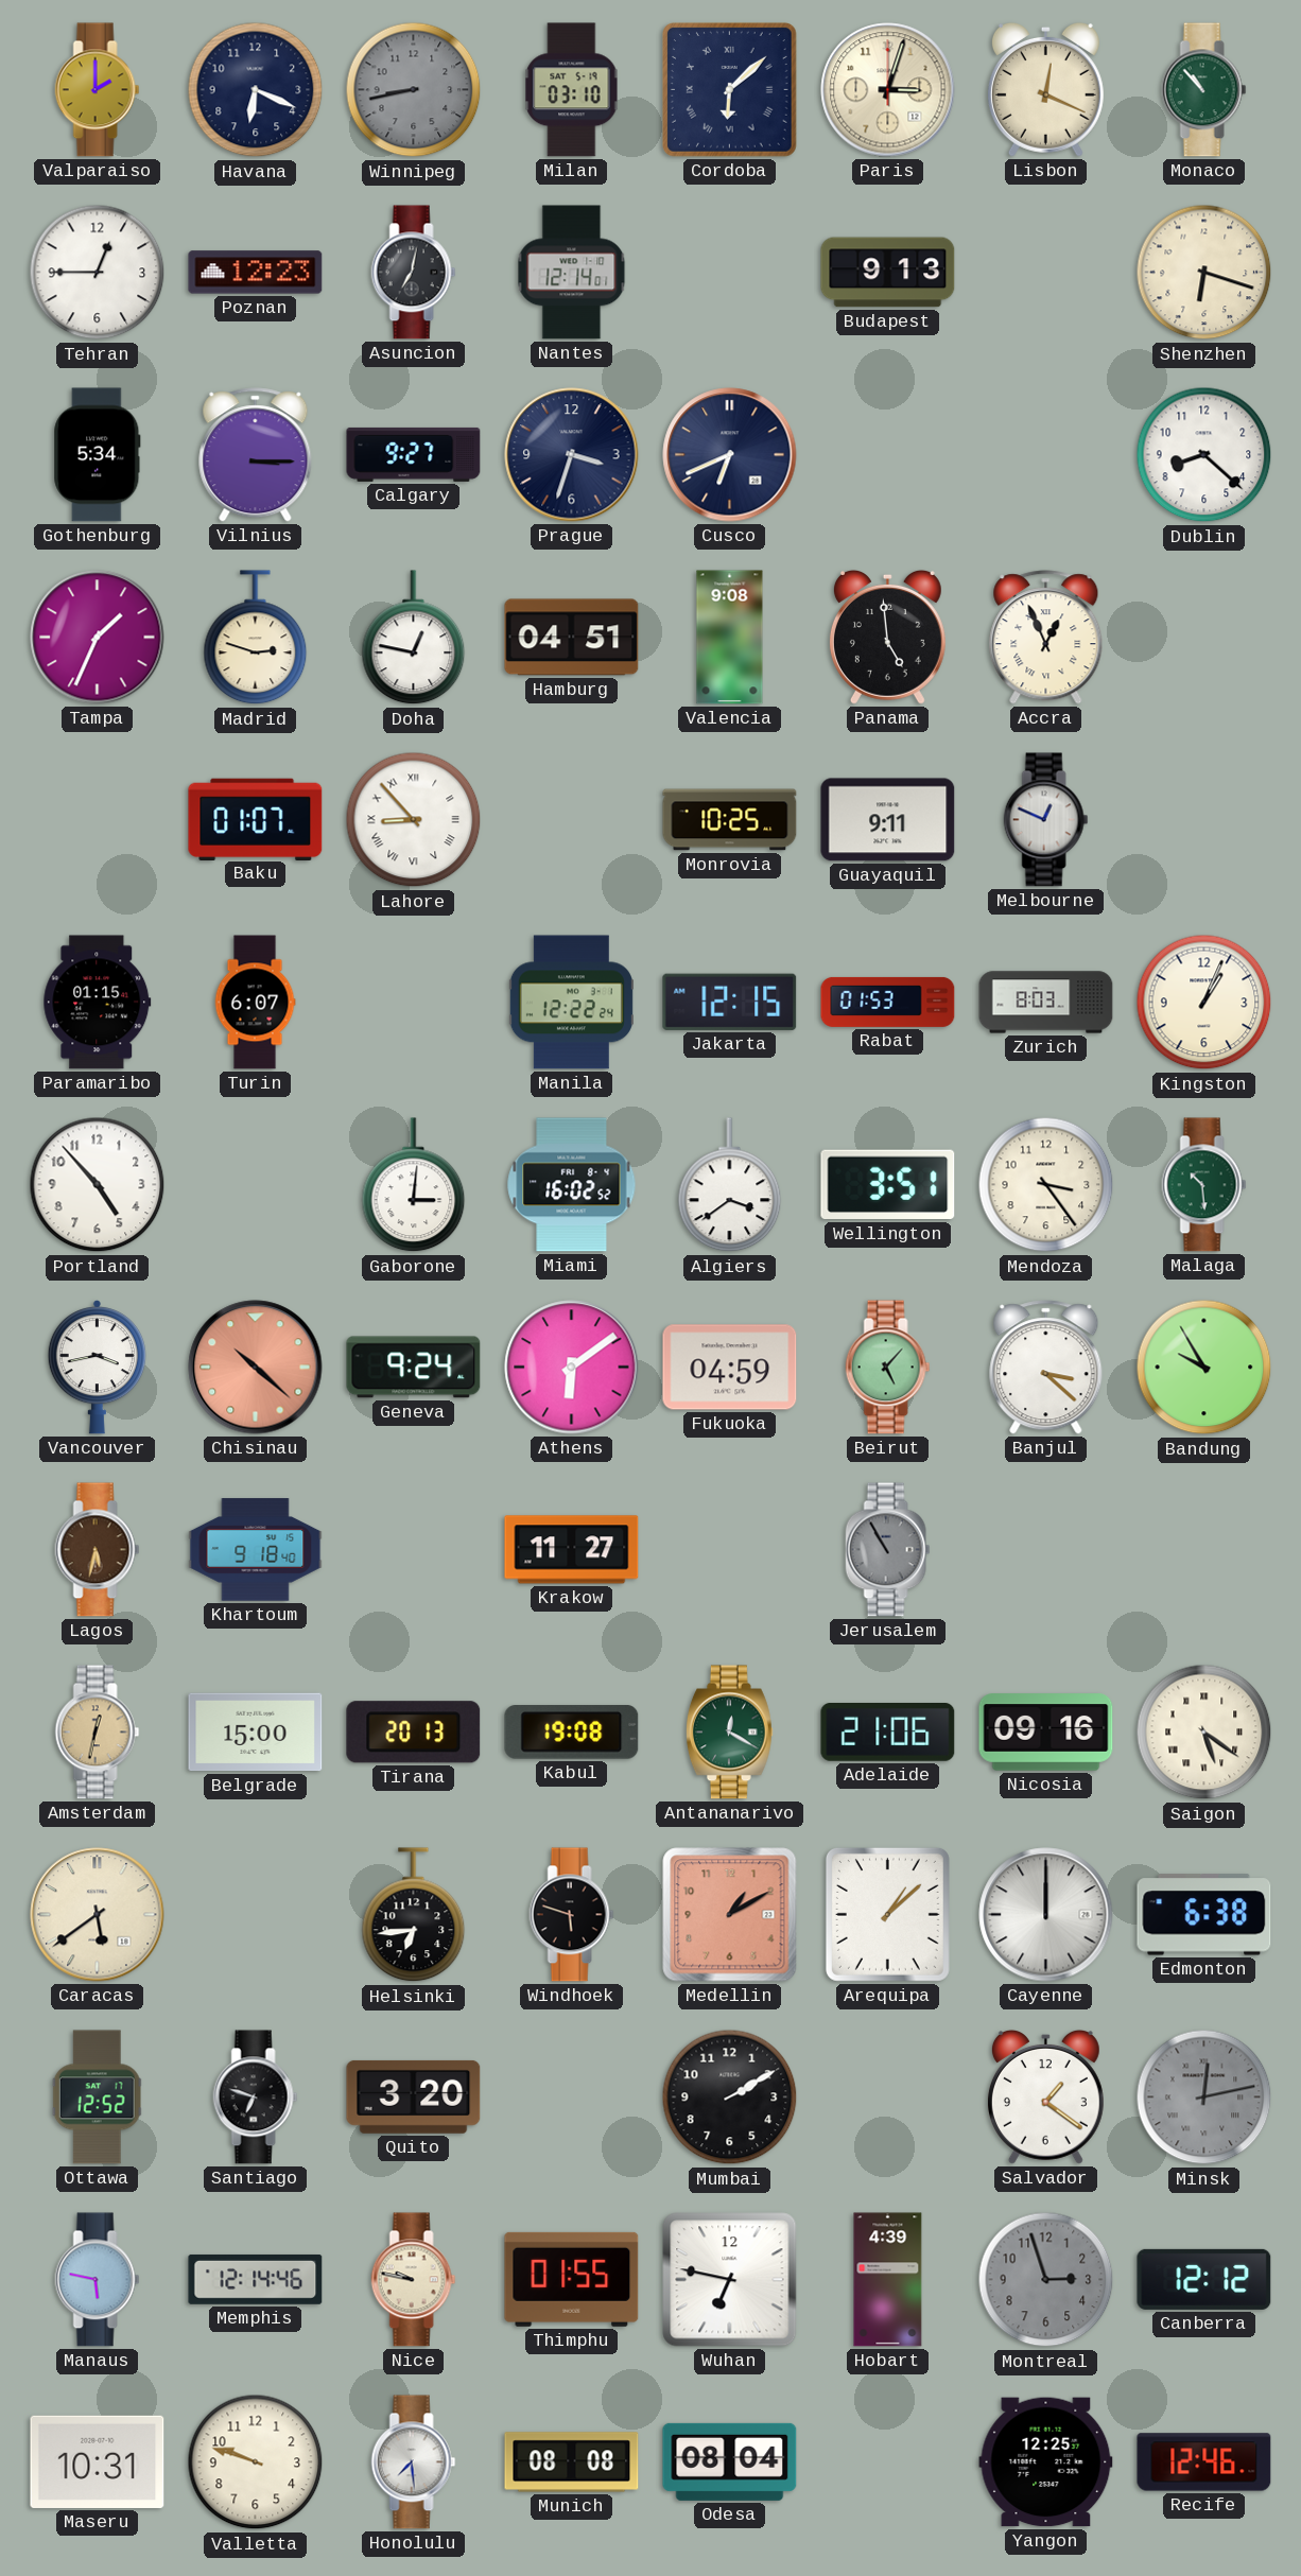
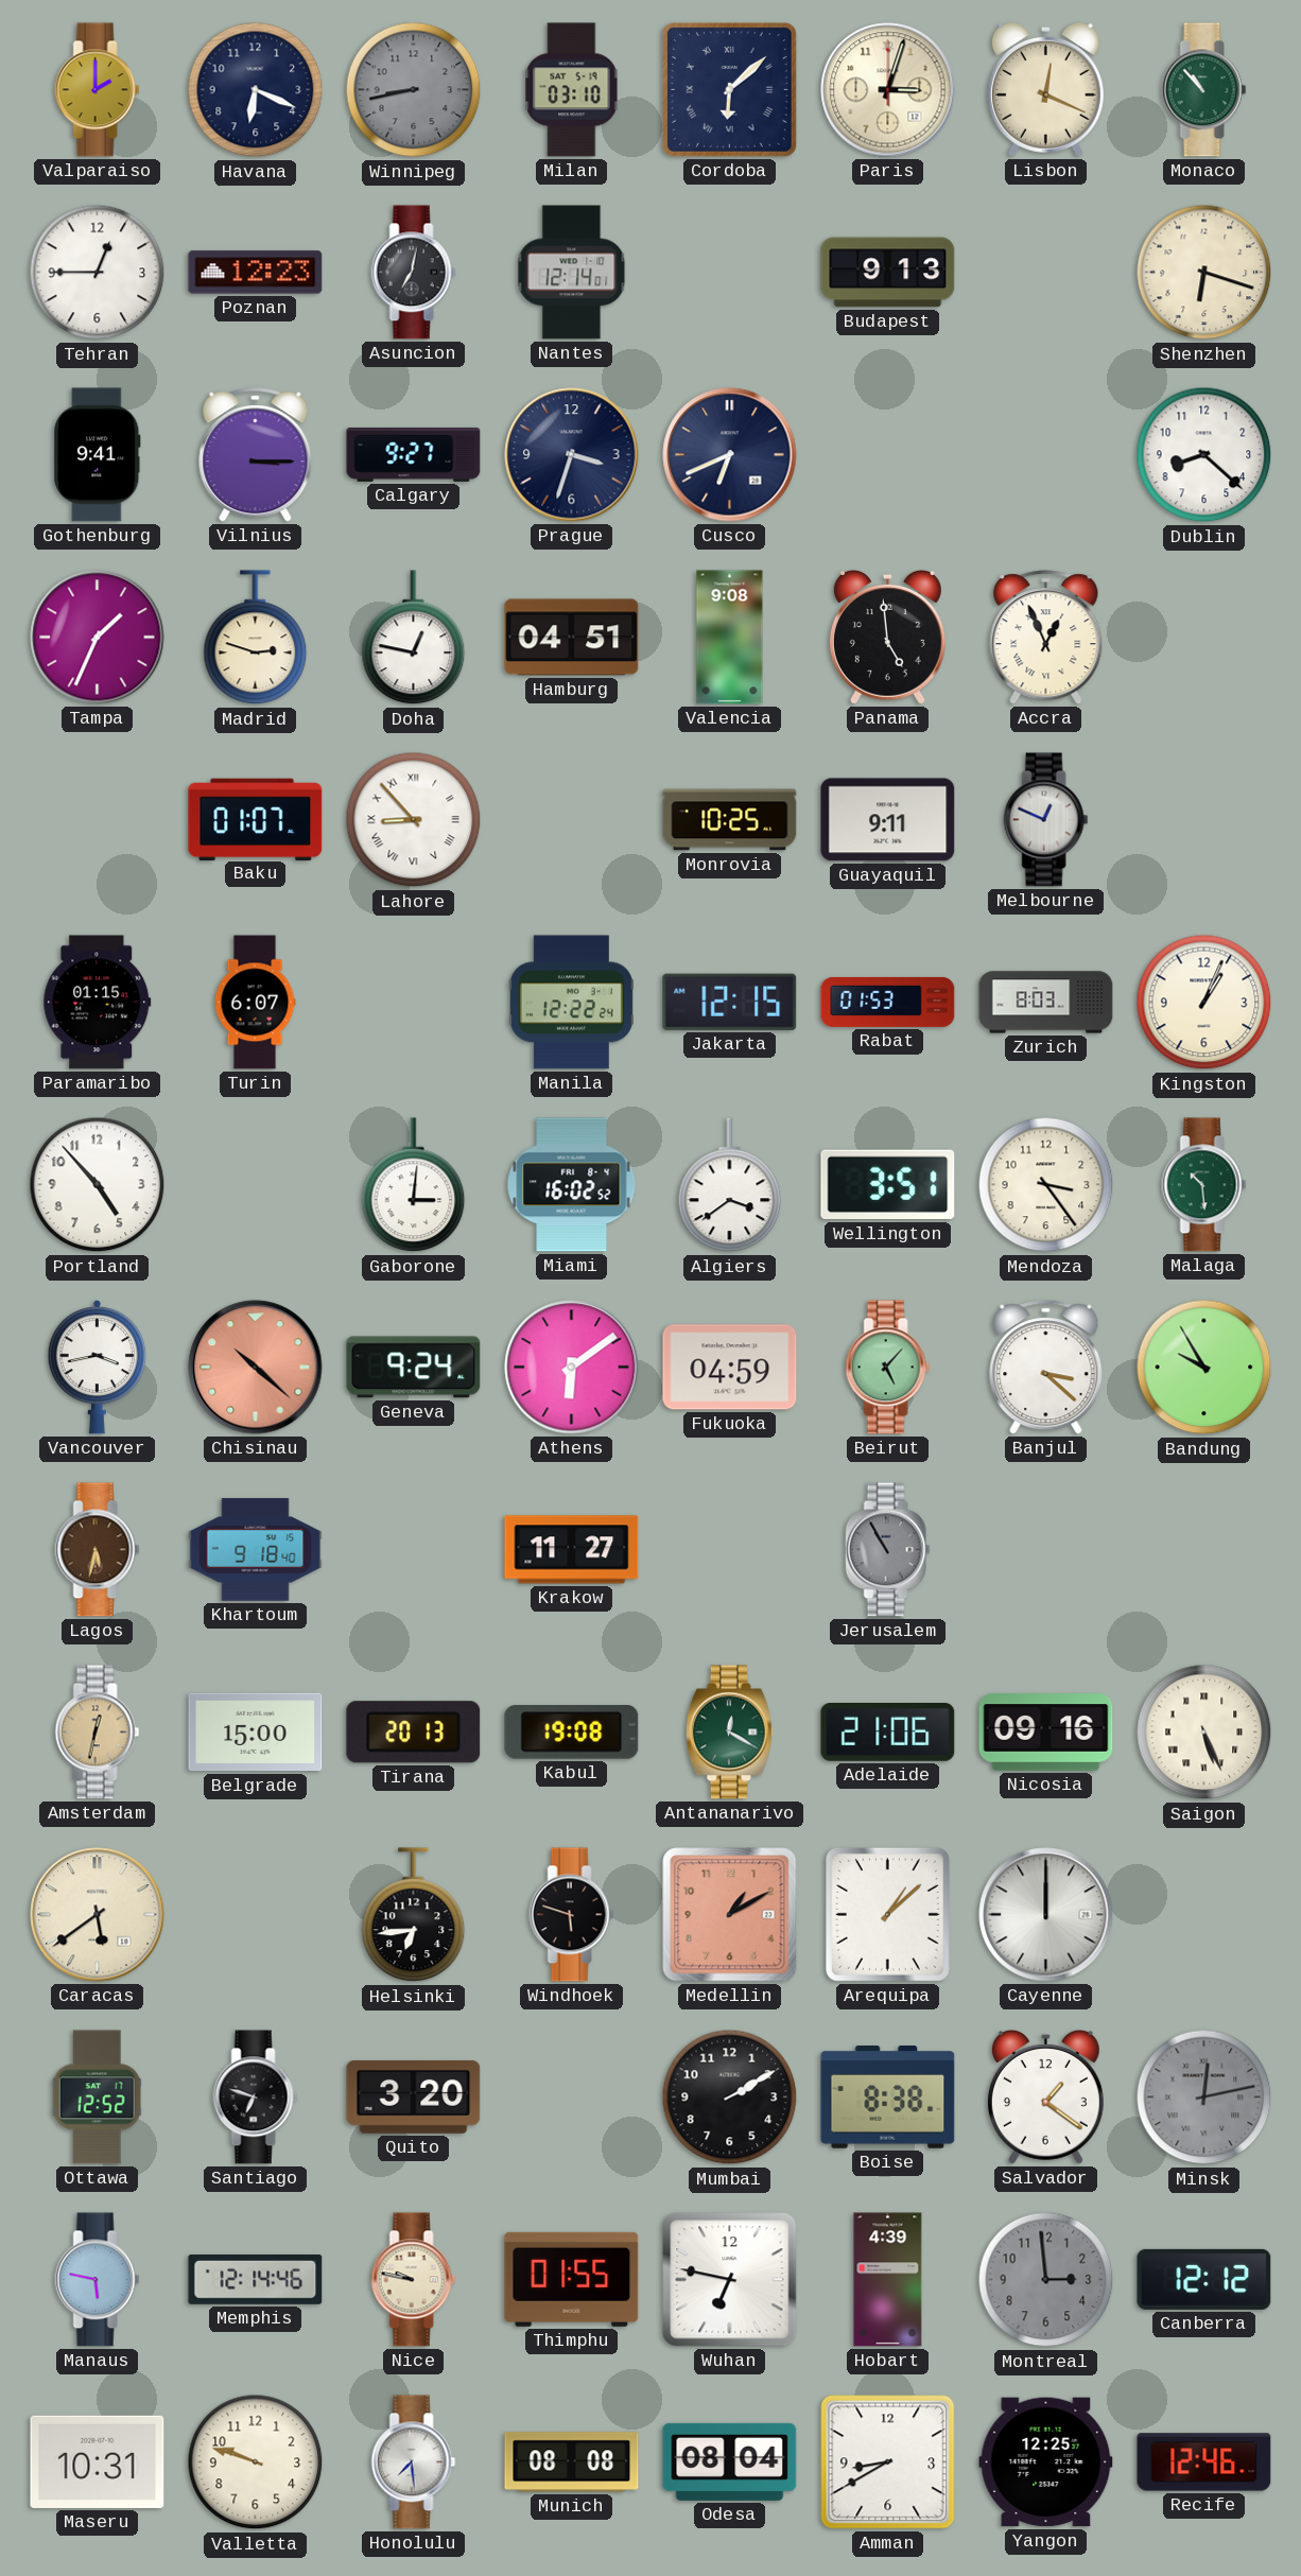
Gothenburg: 5:34 -> 9:41
Saigon: 5:21 -> 5:26
Edmonton: 6:38 -> none
Boise: none -> 8:38
Montreal: 2:57 -> 2:59
Amman: none -> 8:40
